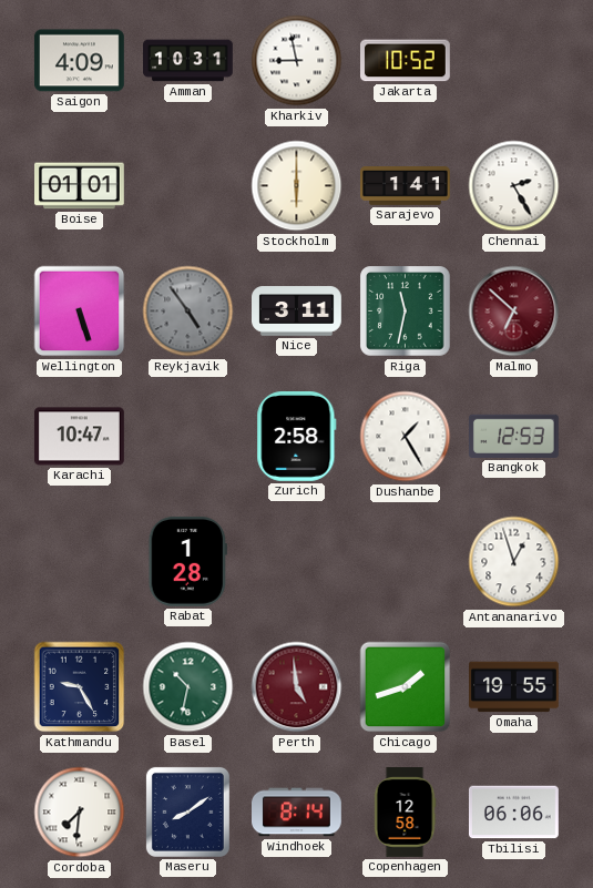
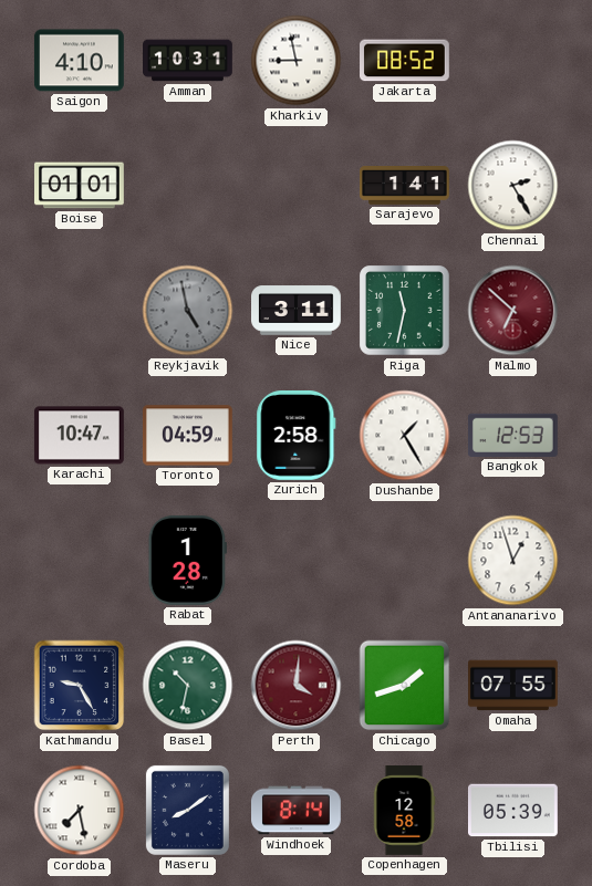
Saigon: 4:09 -> 4:10
Jakarta: 10:52 -> 08:52
Stockholm: 6:00 -> none
Wellington: 5:27 -> none
Reykjavik: 4:54 -> 4:58
Toronto: none -> 04:59
Perth: 4:59 -> 4:01
Omaha: 19:55 -> 07:55
Cordoba: 7:31 -> 7:28
Tbilisi: 06:06 -> 05:39
